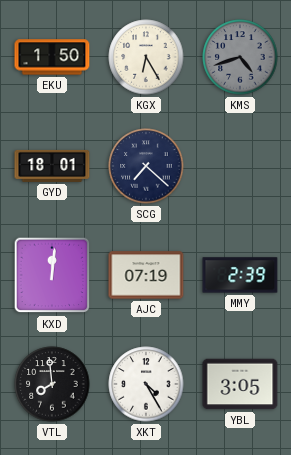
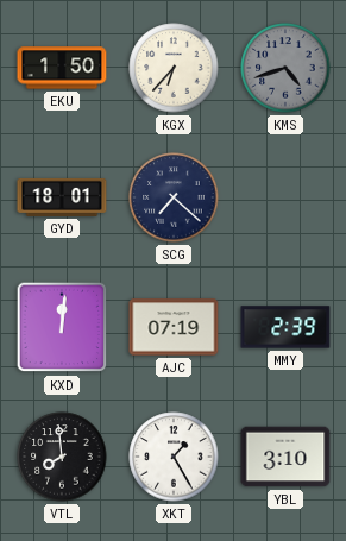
KGX: 6:25 -> 6:37
XKT: 4:25 -> 1:25
YBL: 3:05 -> 3:10
